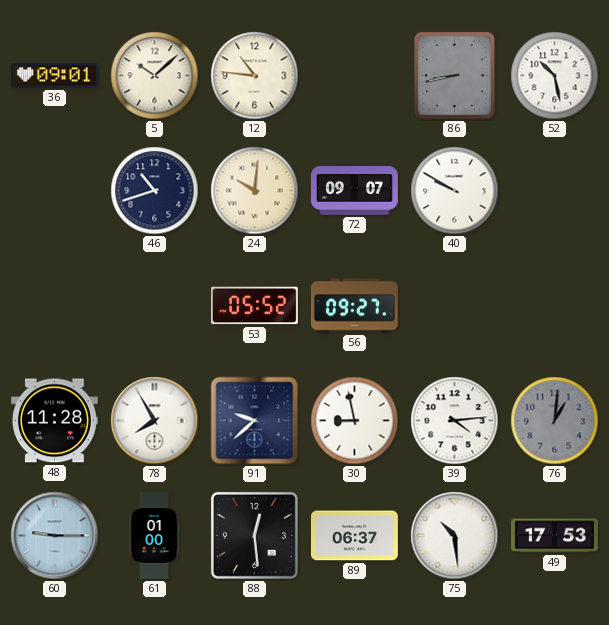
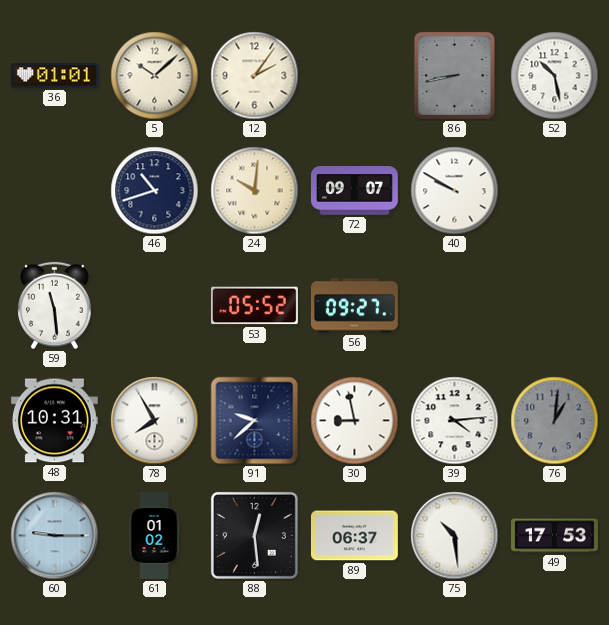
36: 09:01 -> 01:01
12: 10:46 -> 2:06
59: none -> 11:29
48: 11:28 -> 10:31
61: 01:00 -> 01:02
